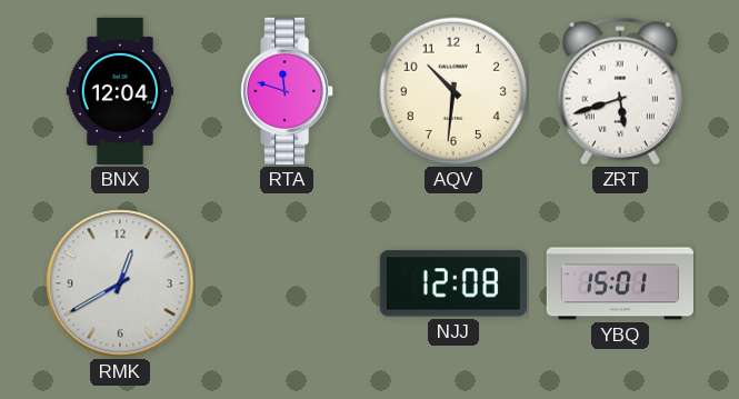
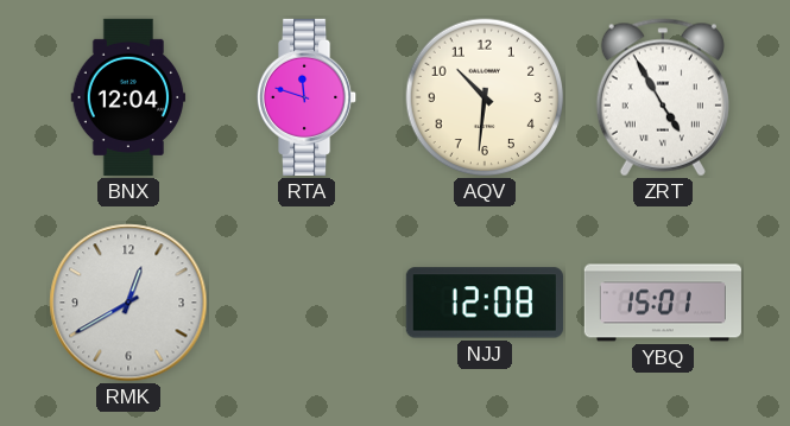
ZRT: 5:42 -> 4:55
